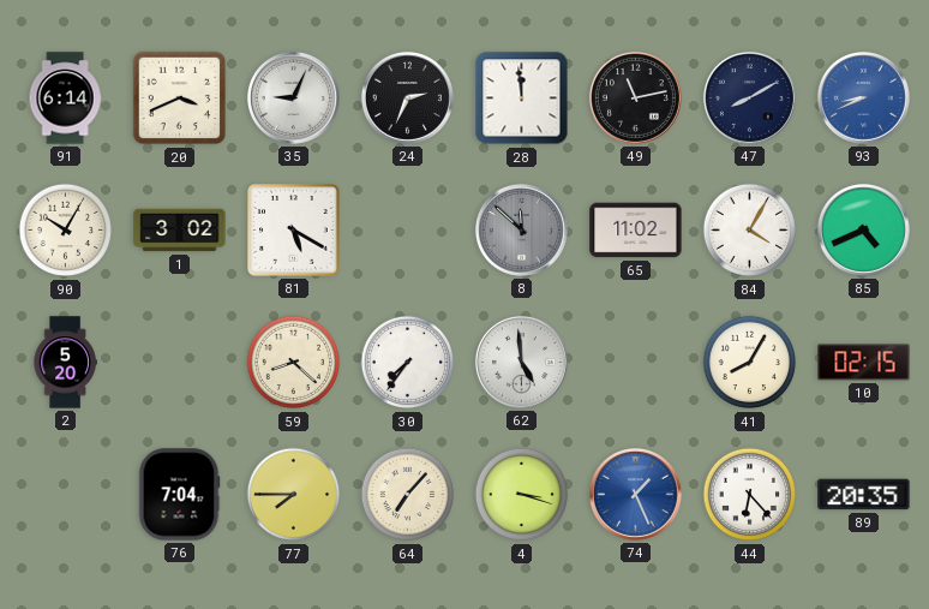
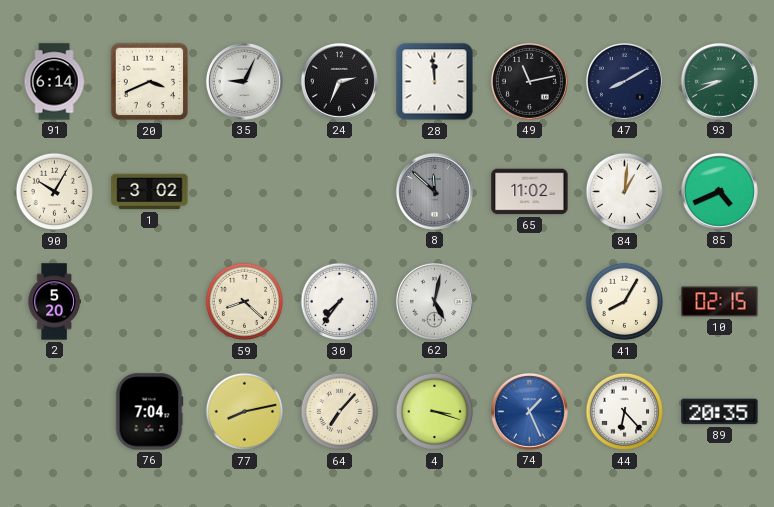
93 dial: blue -> green
81: 5:20 -> none
84: 4:05 -> 1:01
62: 4:59 -> 5:02
77: 7:45 -> 8:13
